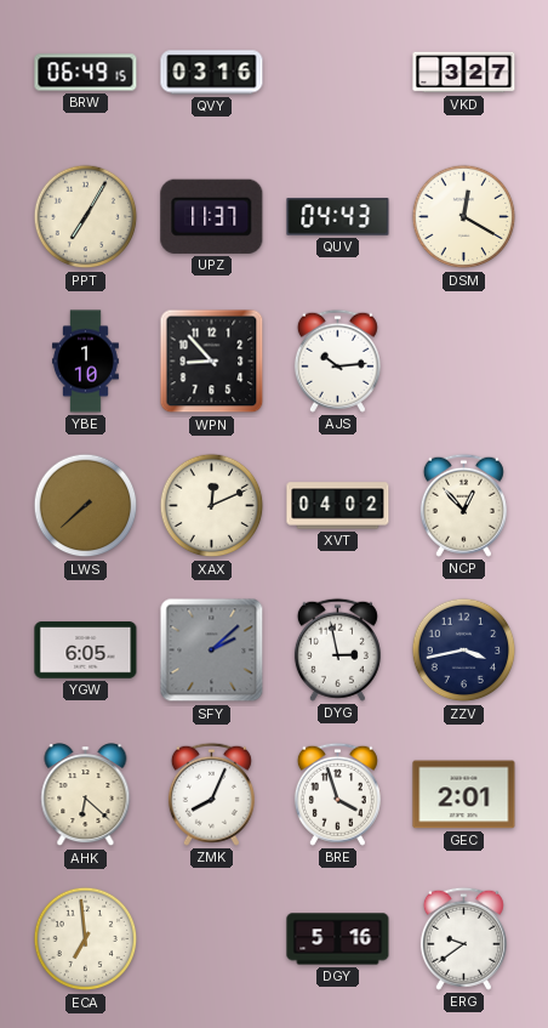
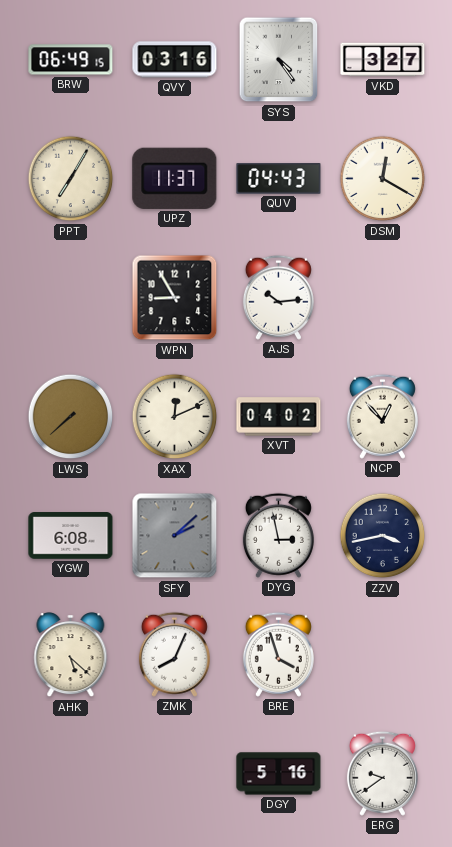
SYS: none -> 4:24
YBE: 1:10 -> none
WPN: 8:53 -> 8:55
YGW: 6:05 -> 6:08
AHK: 6:22 -> 5:22
GEC: 2:01 -> none
ECA: 6:59 -> none
